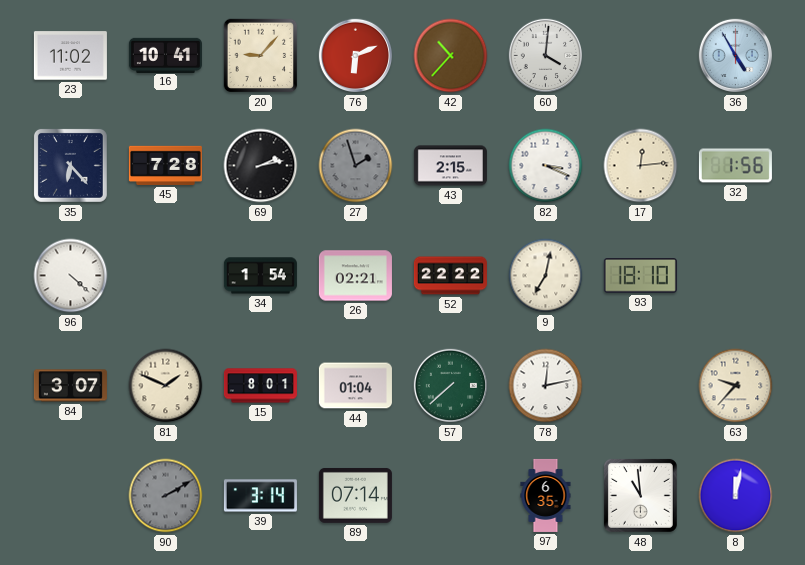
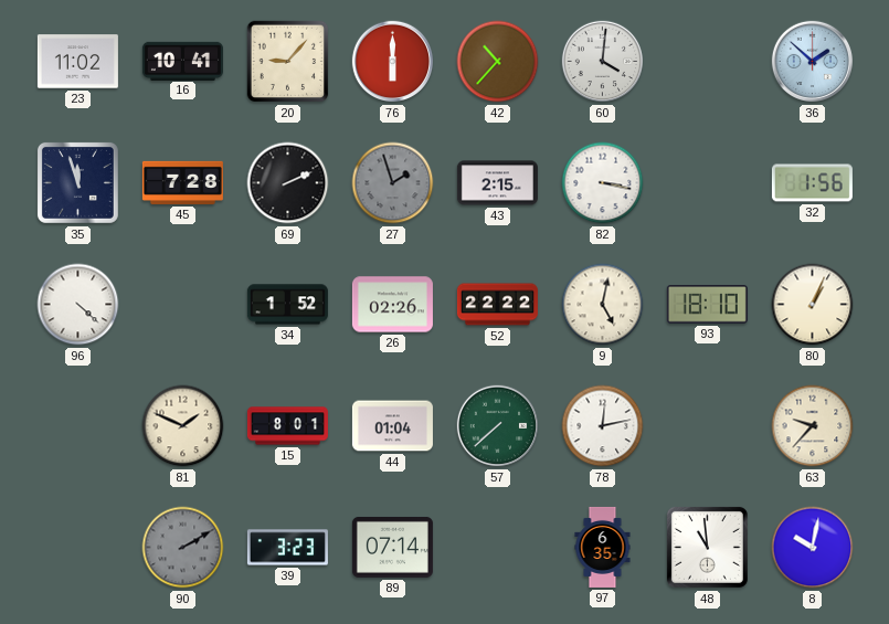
76: 6:11 -> 6:00
36: 4:55 -> 1:52
35: 6:23 -> 11:57
69: 2:13 -> 2:11
82: 3:19 -> 3:17
17: 12:14 -> none
34: 1:54 -> 1:52
26: 02:21 -> 02:26
9: 7:02 -> 5:02
80: none -> 1:04
84: 3:07 -> none
39: 3:14 -> 3:23
8: 12:02 -> 10:02
